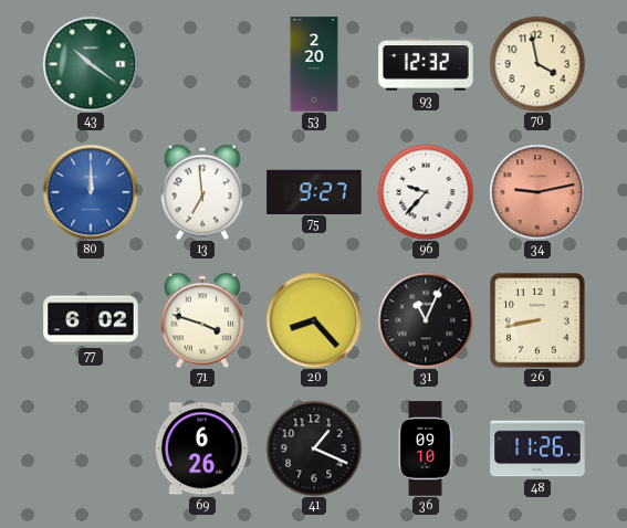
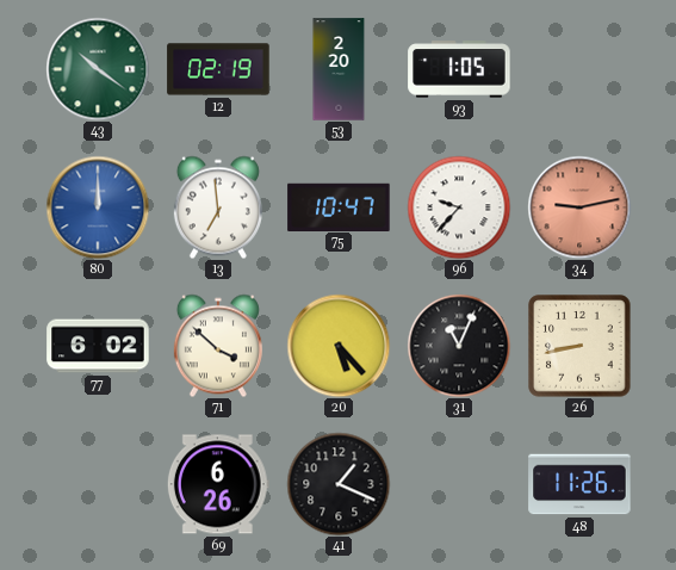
12: none -> 02:19
93: 12:32 -> 1:05
70: 3:58 -> none
75: 9:27 -> 10:47
71: 3:48 -> 3:52
20: 8:23 -> 5:23
36: 09:10 -> none
